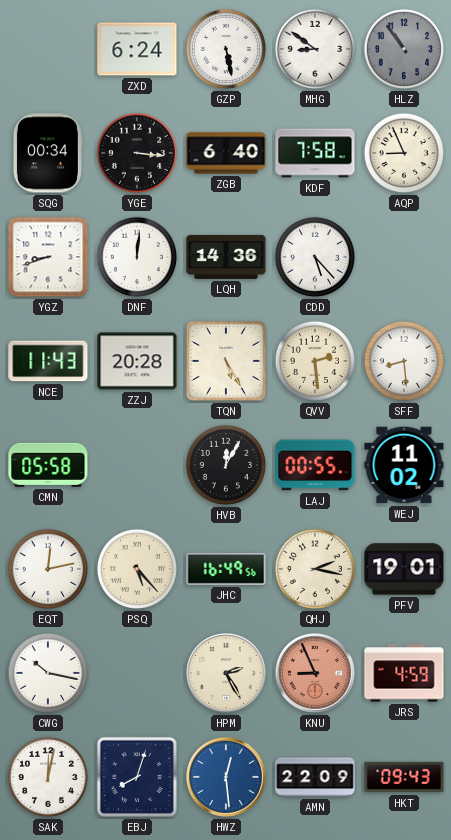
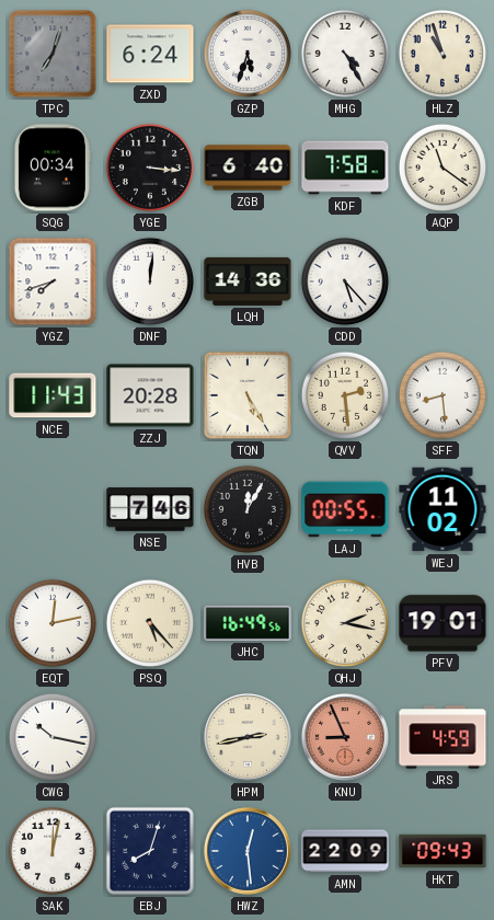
TPC: none -> 7:03
GZP: 5:28 -> 5:33
MHG: 8:51 -> 4:25
HLZ: 10:54 -> 10:57
HLZ dial: grey -> cream
AQP: 8:56 -> 11:21
YGZ: 8:42 -> 7:42
CMN: 05:58 -> none
NSE: none -> 7:46
HPM: 2:25 -> 2:43
